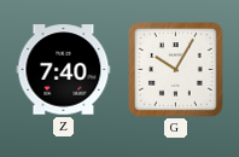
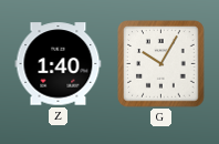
Z: 7:40 -> 1:40
